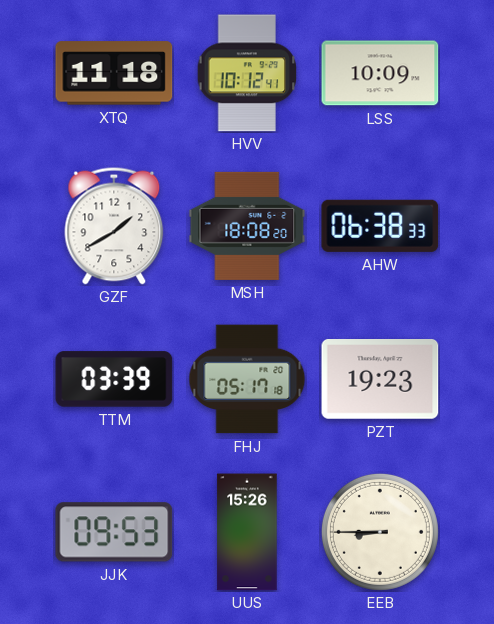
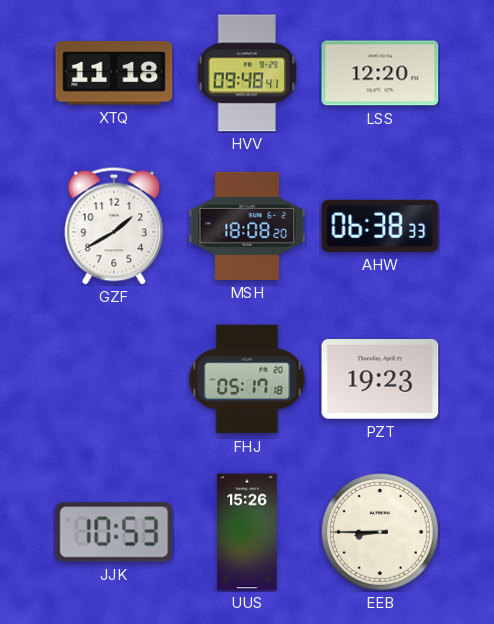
HVV: 10:12 -> 09:48
LSS: 10:09 -> 12:20
TTM: 03:39 -> none
JJK: 09:53 -> 10:53
